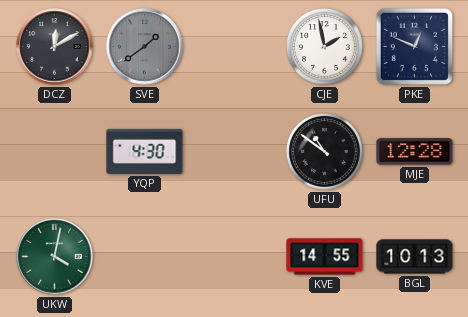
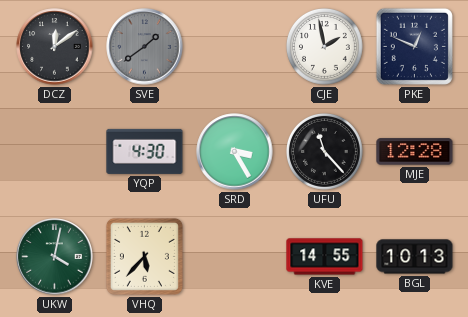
DCZ: 12:10 -> 12:09
SRD: none -> 3:25
UFU: 10:51 -> 11:23
VHQ: none -> 5:37
